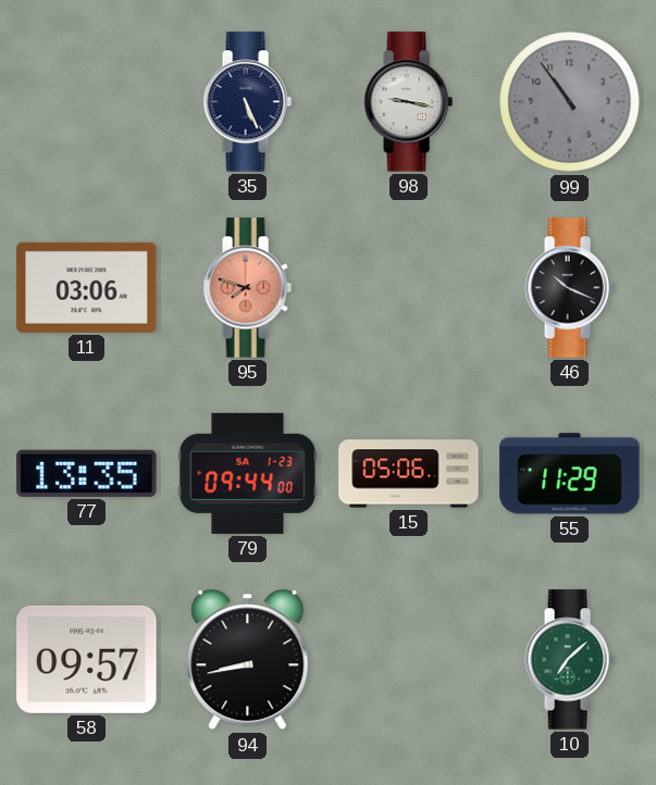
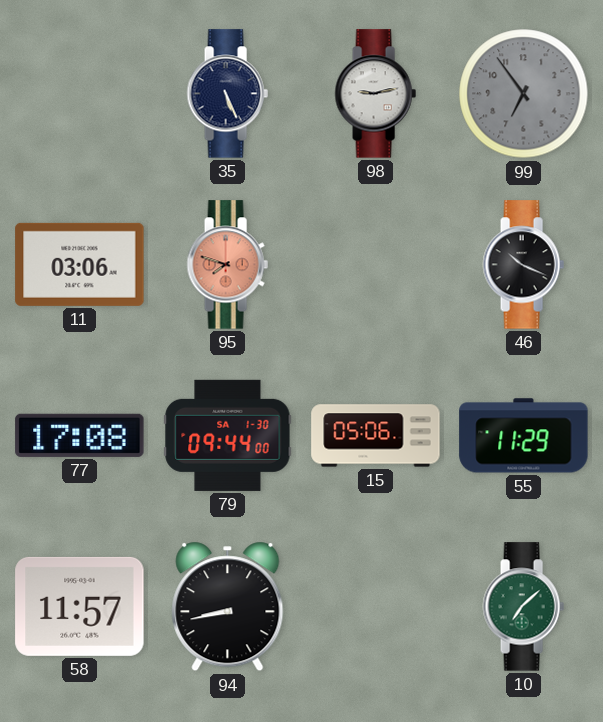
98: 9:17 -> 9:13
99: 10:54 -> 6:54
77: 13:35 -> 17:08
79 date: SA 1-23 -> SA 1-30
58: 09:57 -> 11:57
